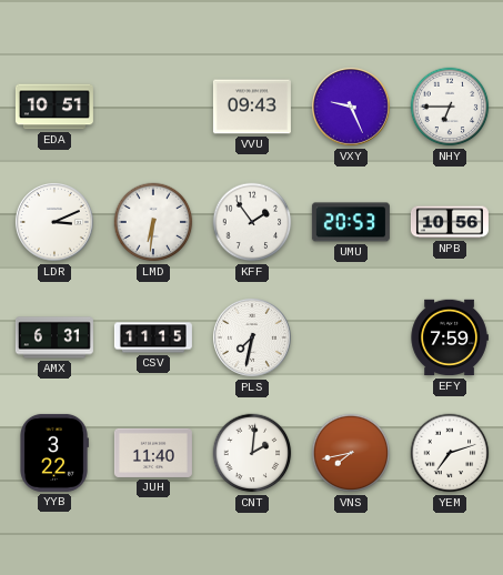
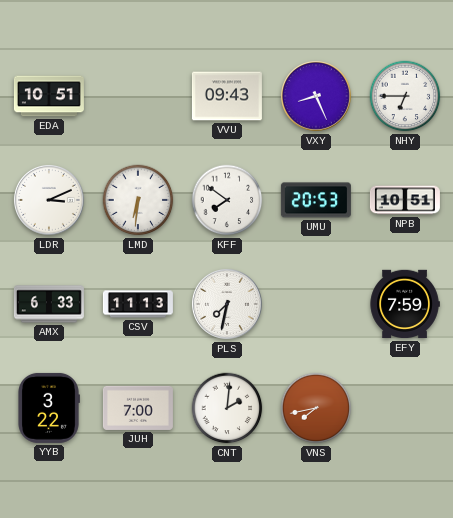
VXY: 9:26 -> 8:26
KFF: 1:54 -> 7:51
NPB: 10:56 -> 10:51
AMX: 6:31 -> 6:33
CSV: 11:15 -> 11:13
JUH: 11:40 -> 7:00
YEM: 7:12 -> none
